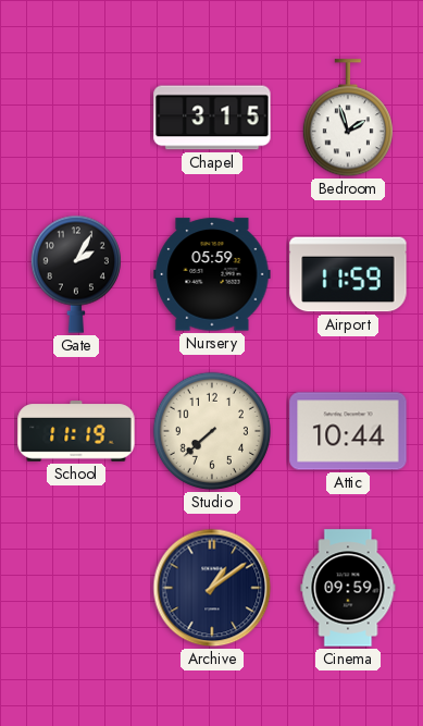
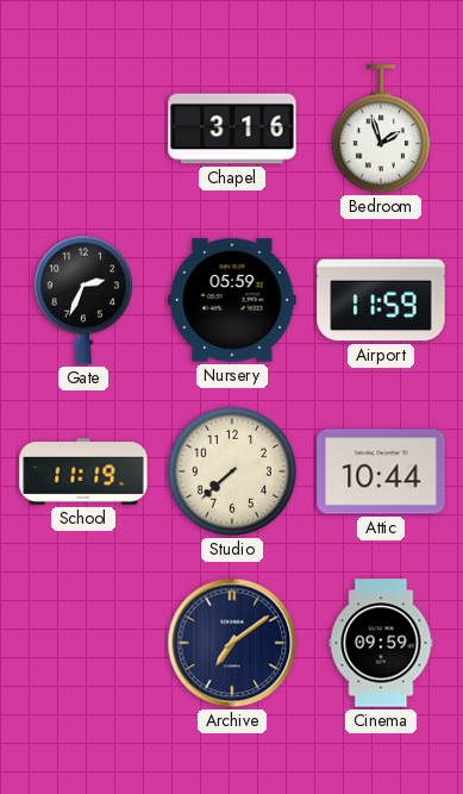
Chapel: 3:15 -> 3:16
Gate: 2:05 -> 2:34
Archive: 1:09 -> 7:09
